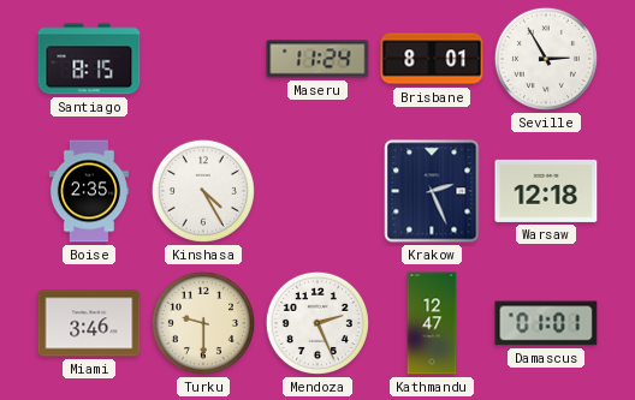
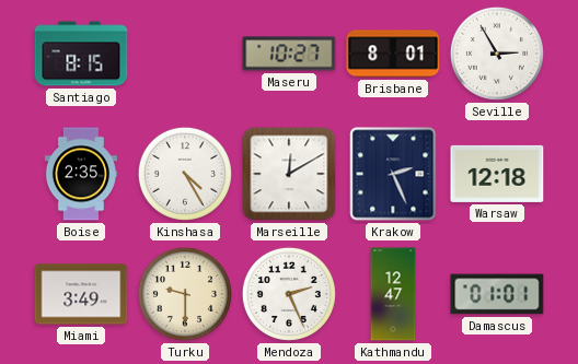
Maseru: 11:24 -> 10:27
Marseille: none -> 12:10
Miami: 3:46 -> 3:49
